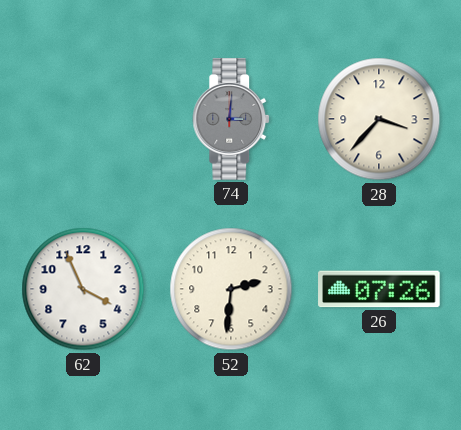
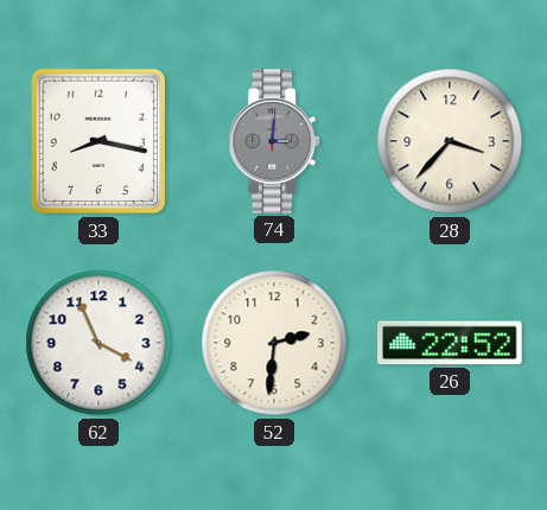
33: none -> 8:17
26: 07:26 -> 22:52
